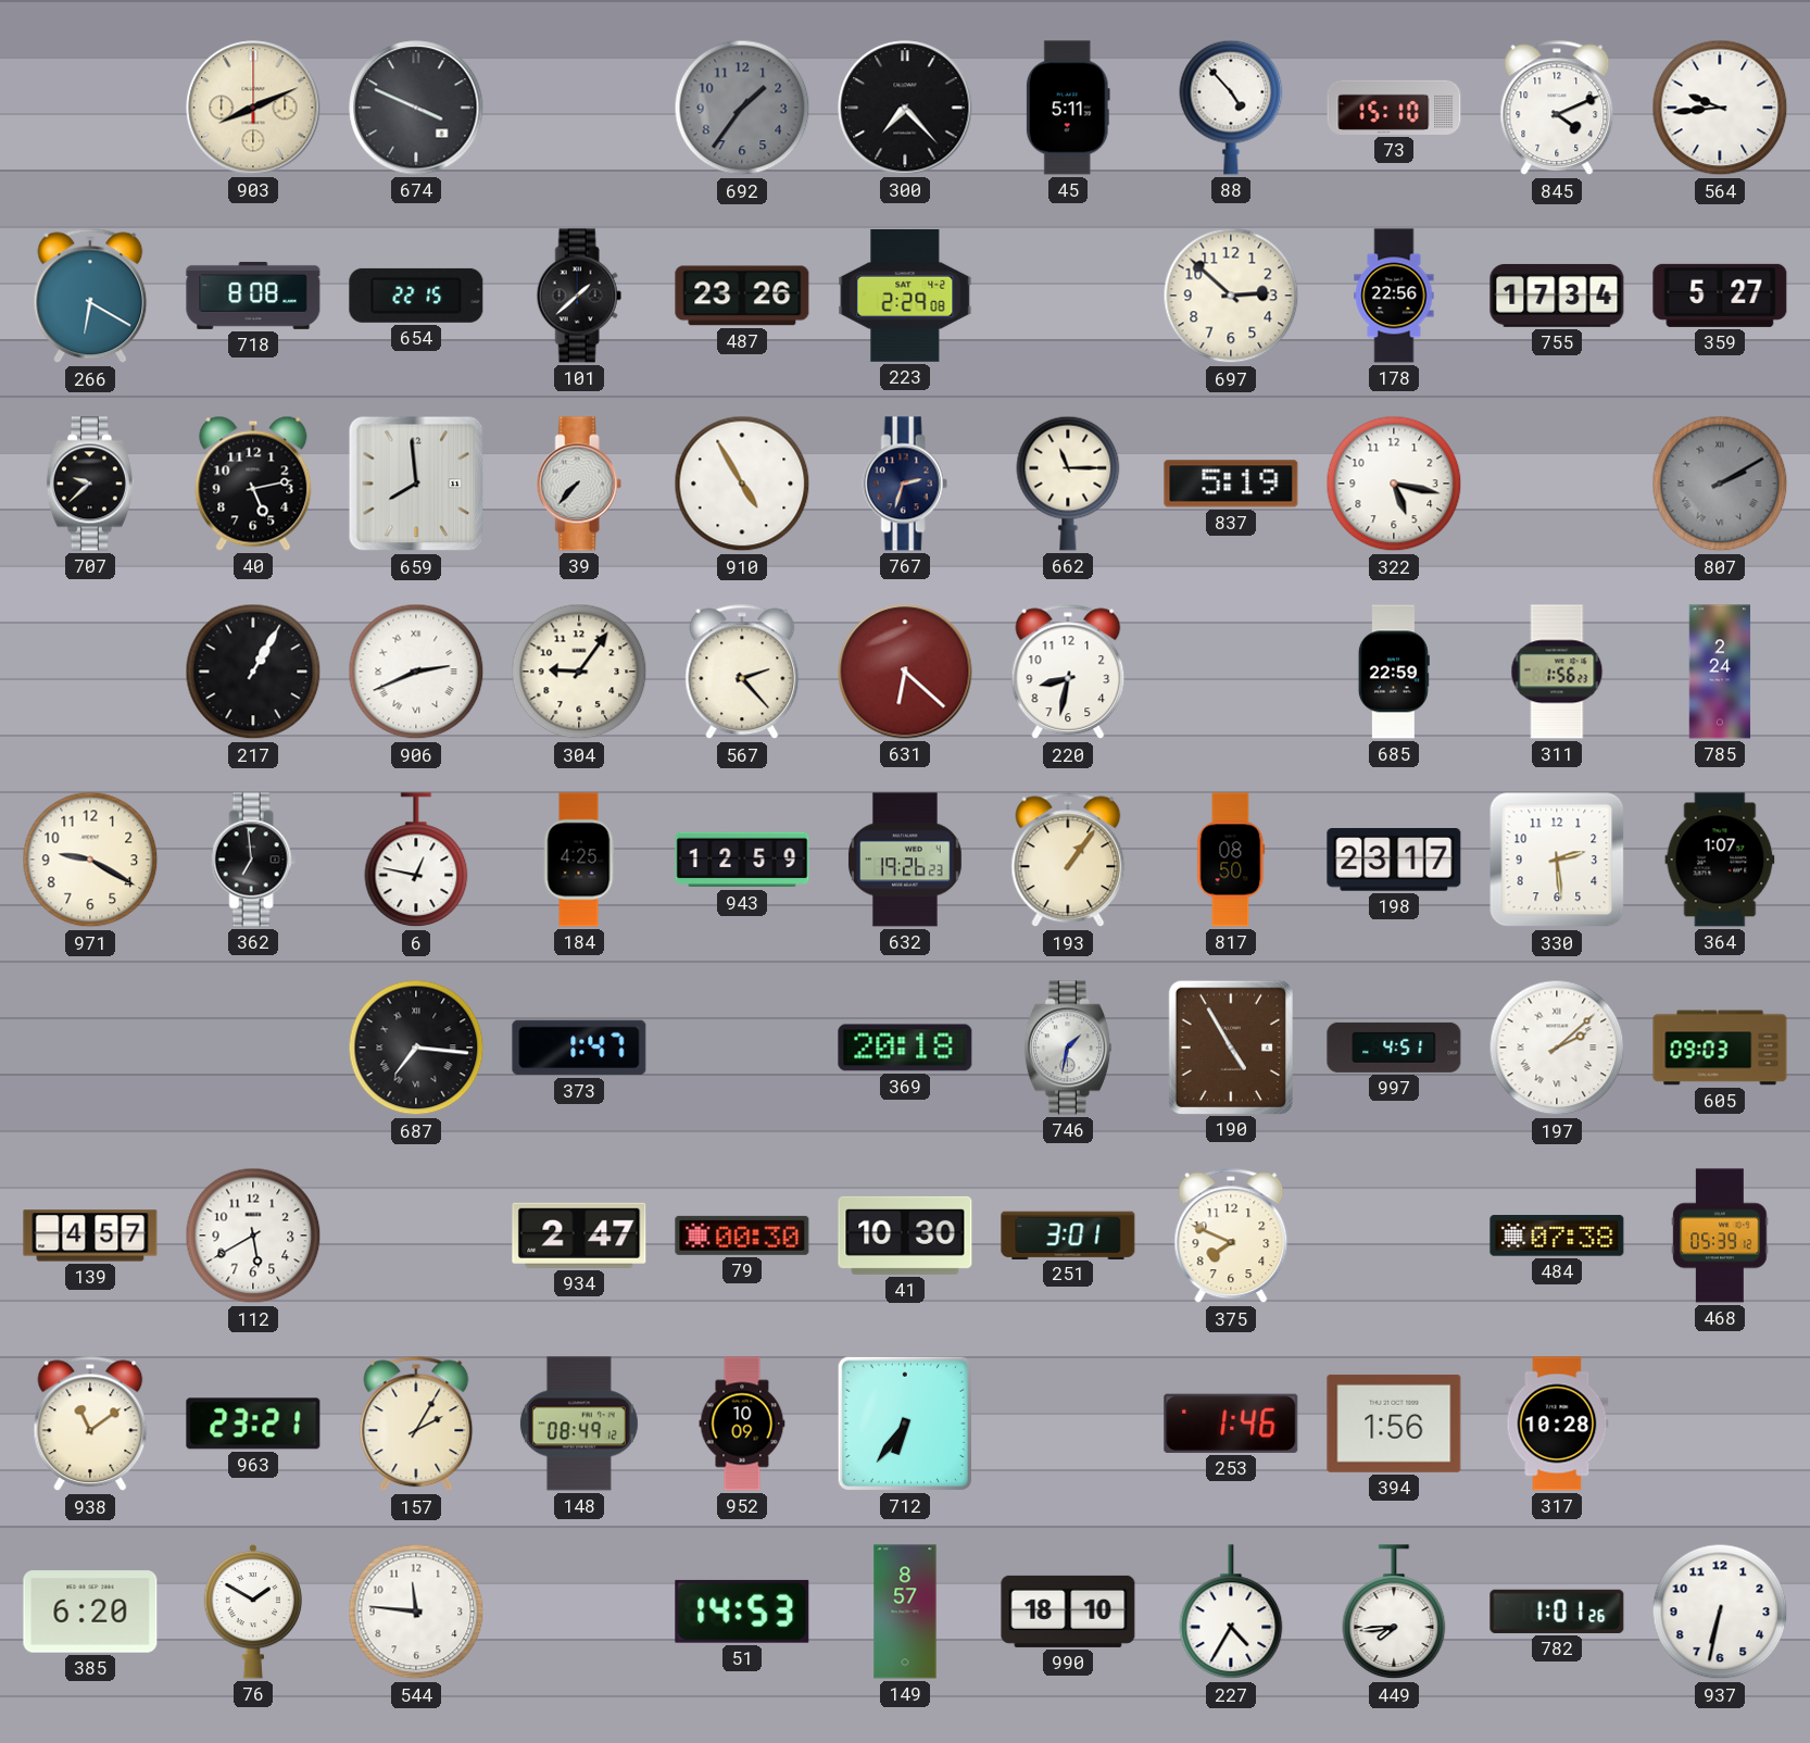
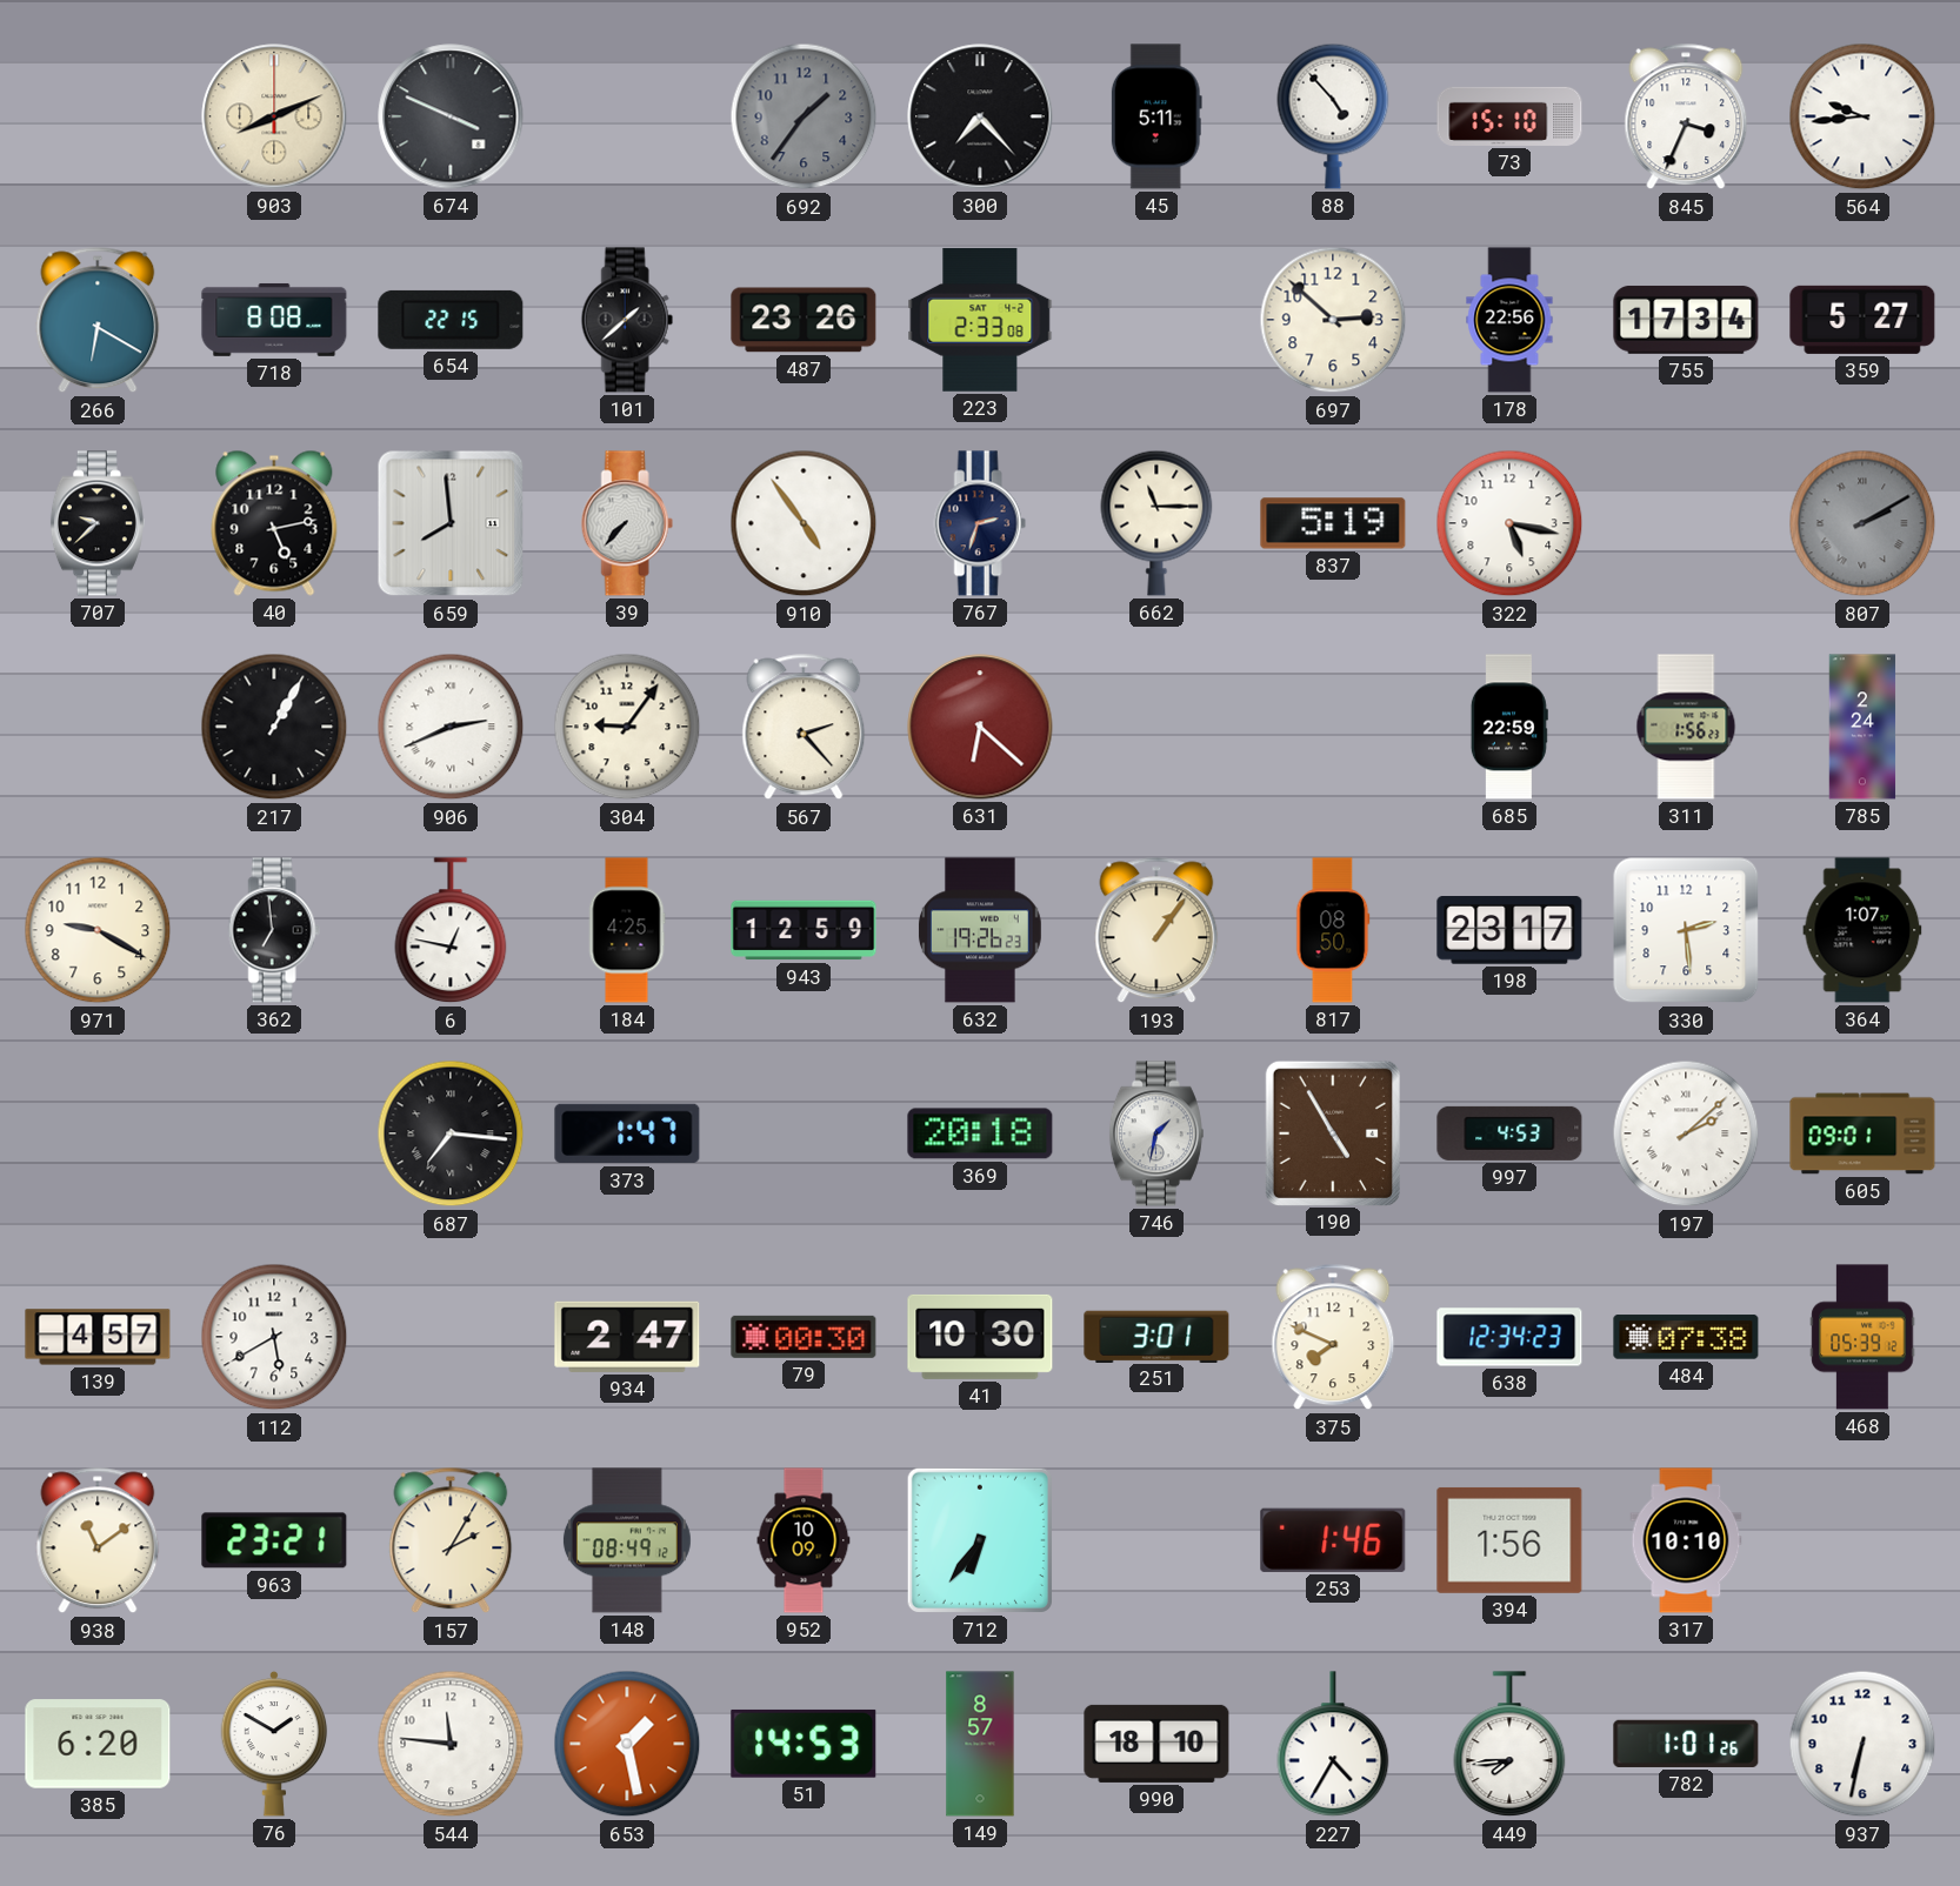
845: 4:11 -> 3:34
223: 2:29 -> 2:33
910: 4:55 -> 4:54
220: 8:32 -> none
997: 4:51 -> 4:53
605: 09:03 -> 09:01
638: none -> 12:34
317: 10:28 -> 10:10
653: none -> 1:28
